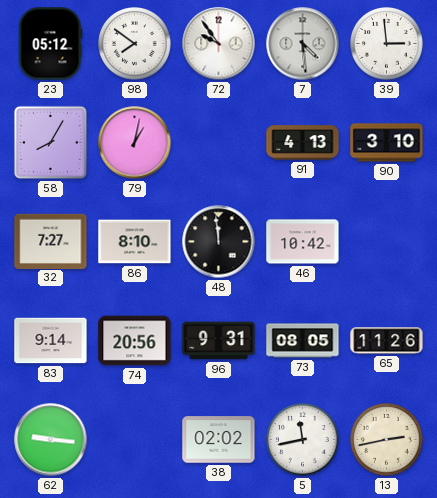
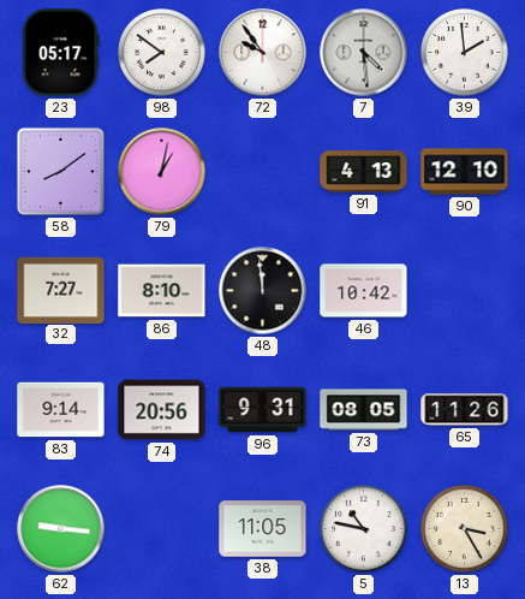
23: 05:12 -> 05:17
39: 2:59 -> 1:59
58: 8:05 -> 8:09
90: 3:10 -> 12:10
38: 02:02 -> 11:05
5: 11:43 -> 10:47
13: 2:43 -> 3:25
